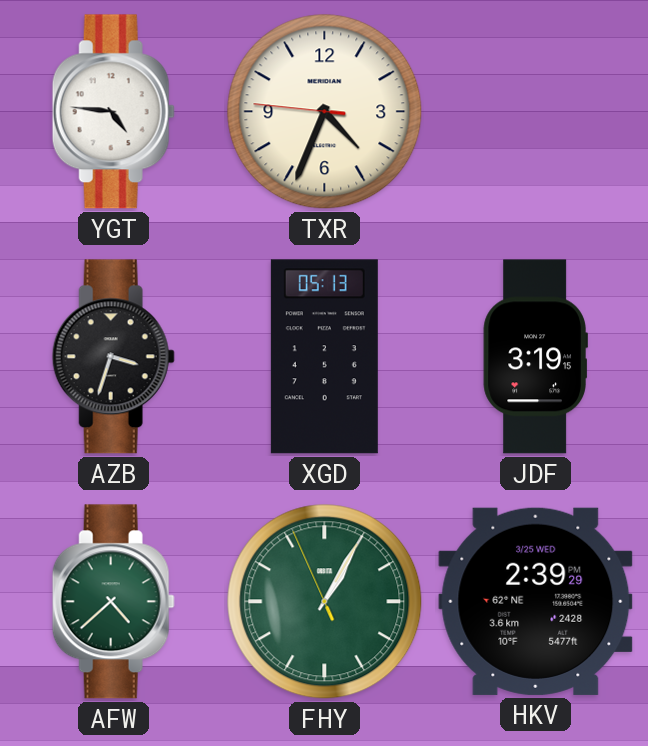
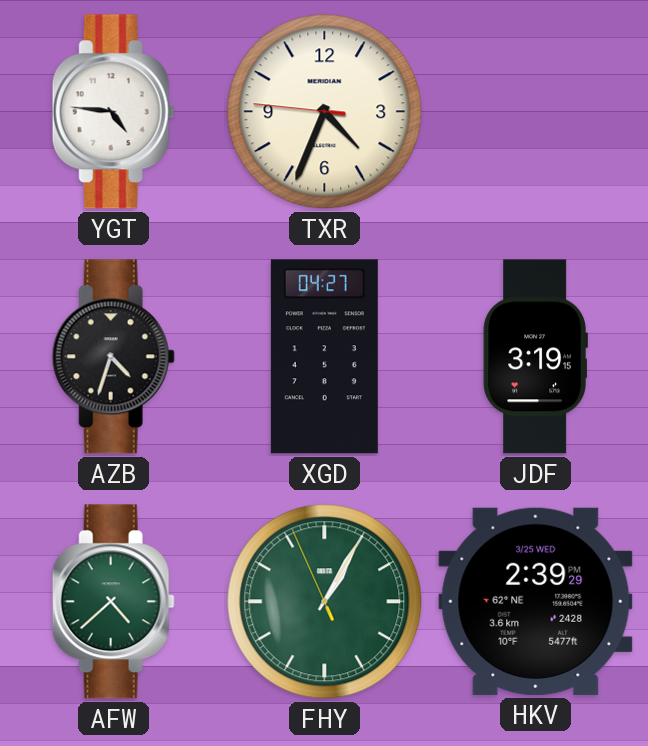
AZB: 3:33 -> 4:33
XGD: 05:13 -> 04:27
